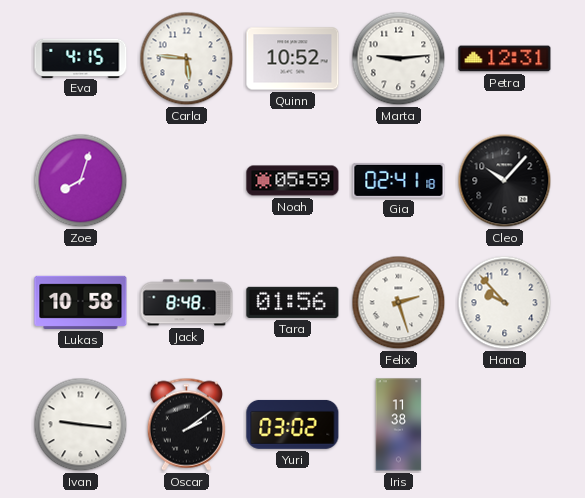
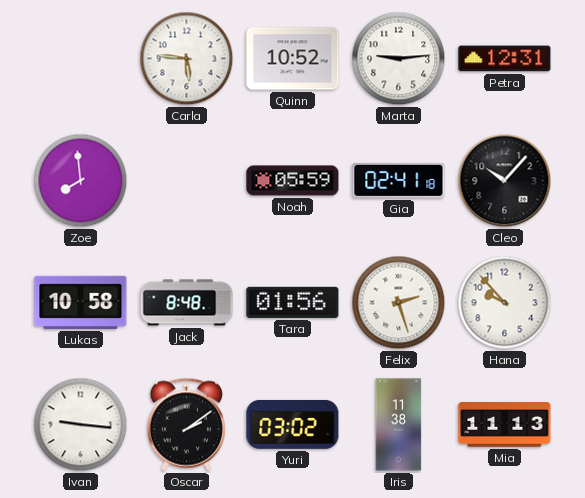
Eva: 4:15 -> none
Zoe: 8:03 -> 7:59
Mia: none -> 11:13
